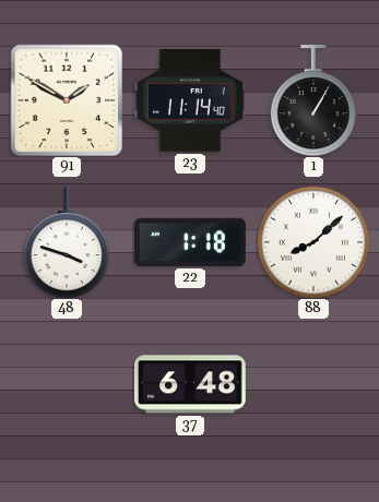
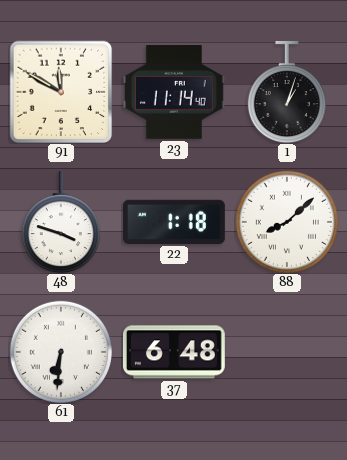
91: 1:50 -> 11:50
1: 1:05 -> 1:03
61: none -> 6:31
